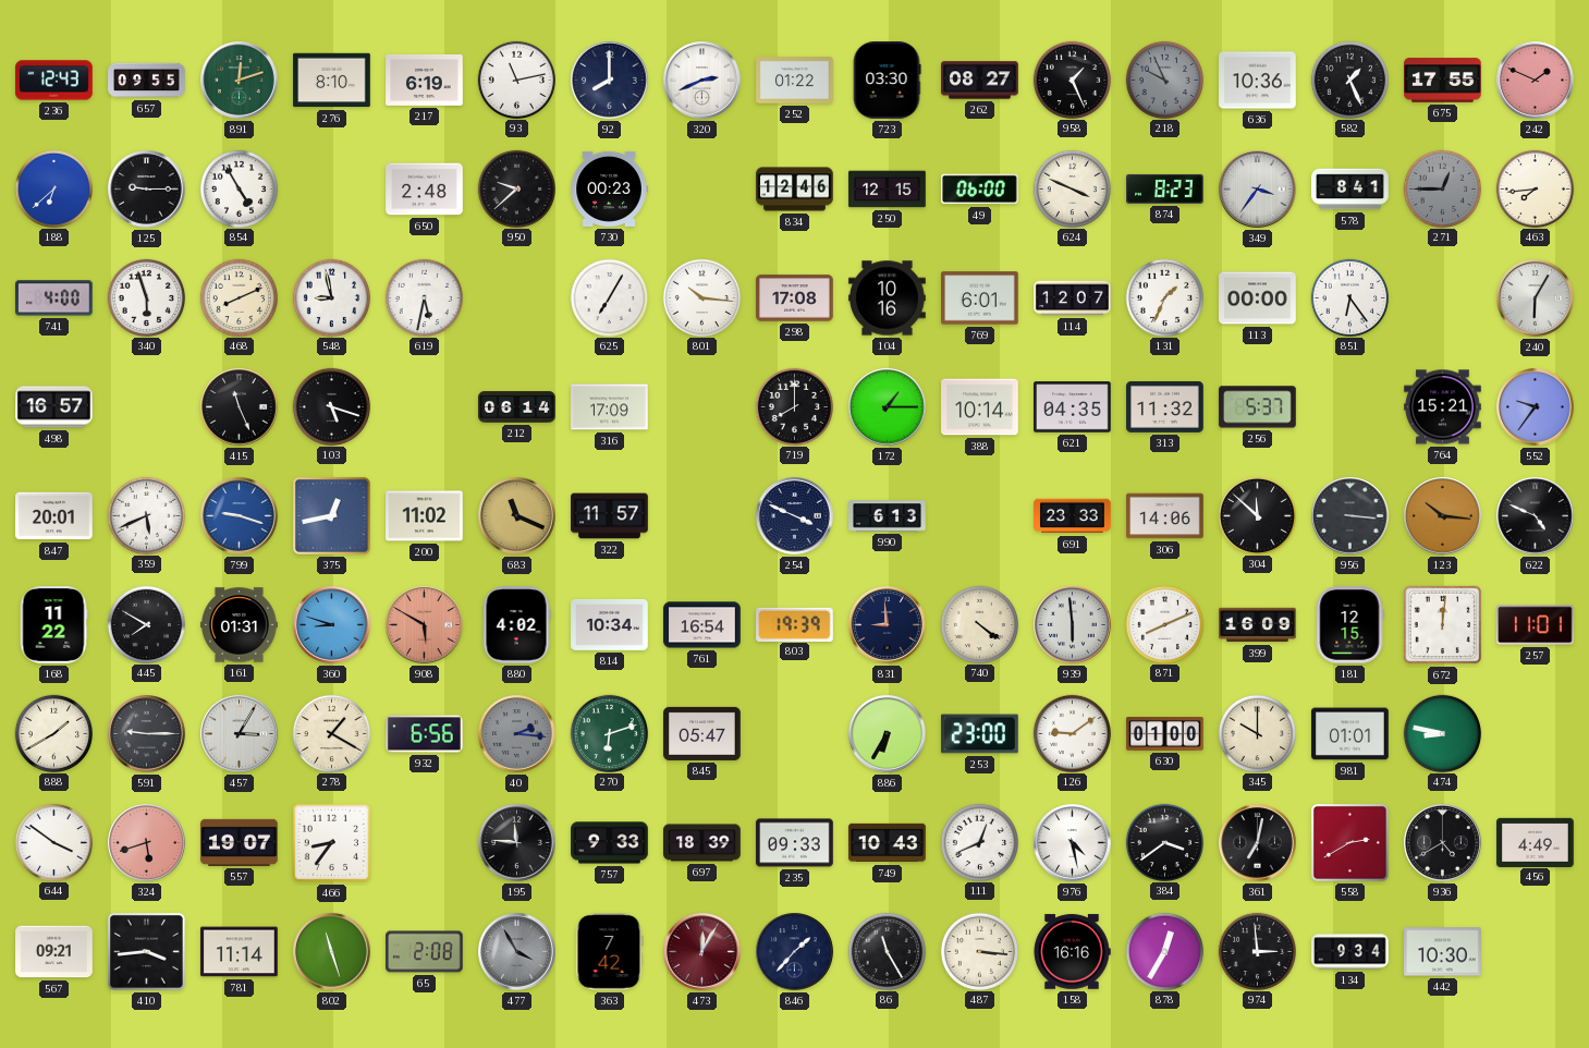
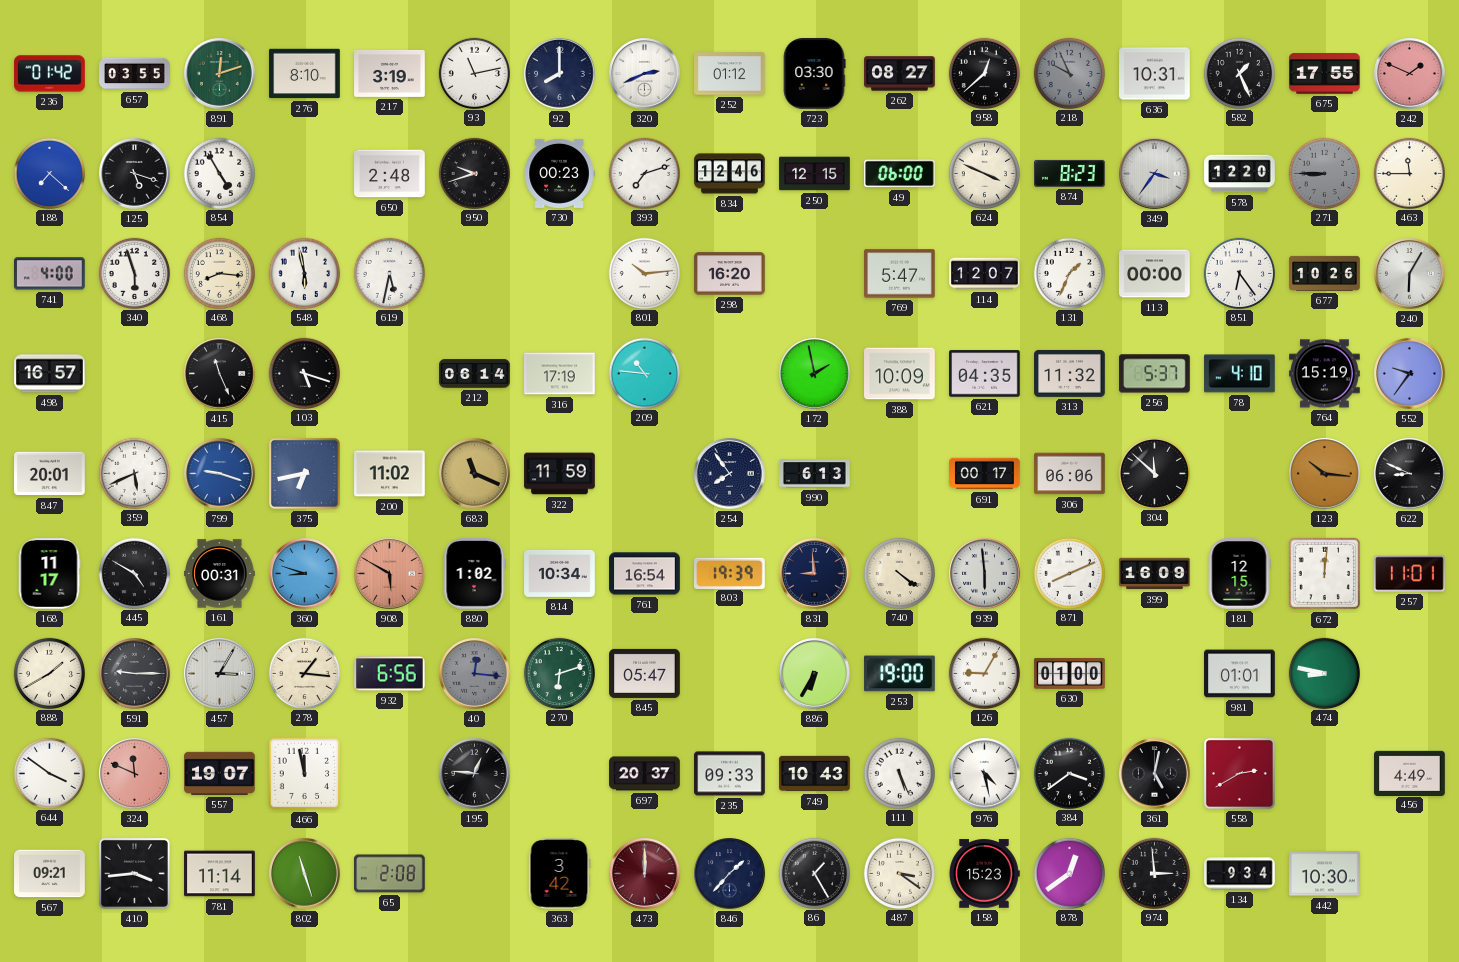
236: 12:43 -> 01:42
657: 09:55 -> 03:55
217: 6:19 -> 3:19
252: 01:22 -> 01:12
958: 1:26 -> 12:38
636: 10:36 -> 10:31
188: 6:38 -> 7:22
125: 9:15 -> 5:18
950: 9:38 -> 9:42
393: none -> 7:12
578: 8:41 -> 12:20
271: 12:45 -> 8:45
463: 7:44 -> 11:45
468: 8:11 -> 8:16
548: 8:58 -> 5:58
625: 7:05 -> none
801: 10:16 -> 10:14
298: 17:08 -> 16:20
104: 10:16 -> none
769: 6:01 -> 5:47
677: none -> 10:26
316: 17:09 -> 17:19
209: none -> 10:46
719: 8:00 -> none
172: 1:15 -> 1:58
388: 10:14 -> 10:09
78: none -> 4:10
764: 15:21 -> 15:19
375: 12:43 -> 6:43
322: 11:57 -> 11:59
254: 3:49 -> 7:54
691: 23:33 -> 00:17
306: 14:06 -> 06:06
956: 3:16 -> none
622: 4:49 -> 8:49
168: 11:22 -> 11:17
445: 7:50 -> 4:50
161: 01:31 -> 00:31
880: 4:02 -> 1:02
278: 1:20 -> 1:16
40: 2:16 -> 12:16
253: 23:00 -> 19:00
126: 9:09 -> 9:05
345: 10:00 -> none
324: 5:42 -> 11:49
466: 8:36 -> 11:58
195: 11:46 -> 12:46
757: 9:33 -> none
697: 18:39 -> 20:37
111: 12:41 -> 5:26
361: 7:02 -> 5:02
936: 4:40 -> none
477: 3:55 -> none
363: 7:42 -> 3:42
473: 12:05 -> 12:00
86: 11:25 -> 1:25
487: 3:16 -> 3:21
158: 16:16 -> 15:23
878: 12:35 -> 12:39
